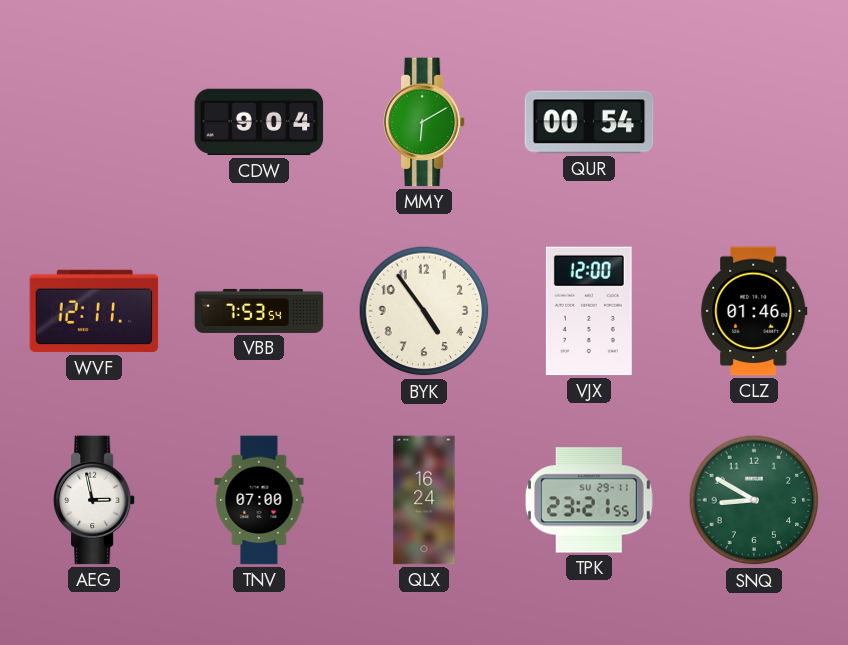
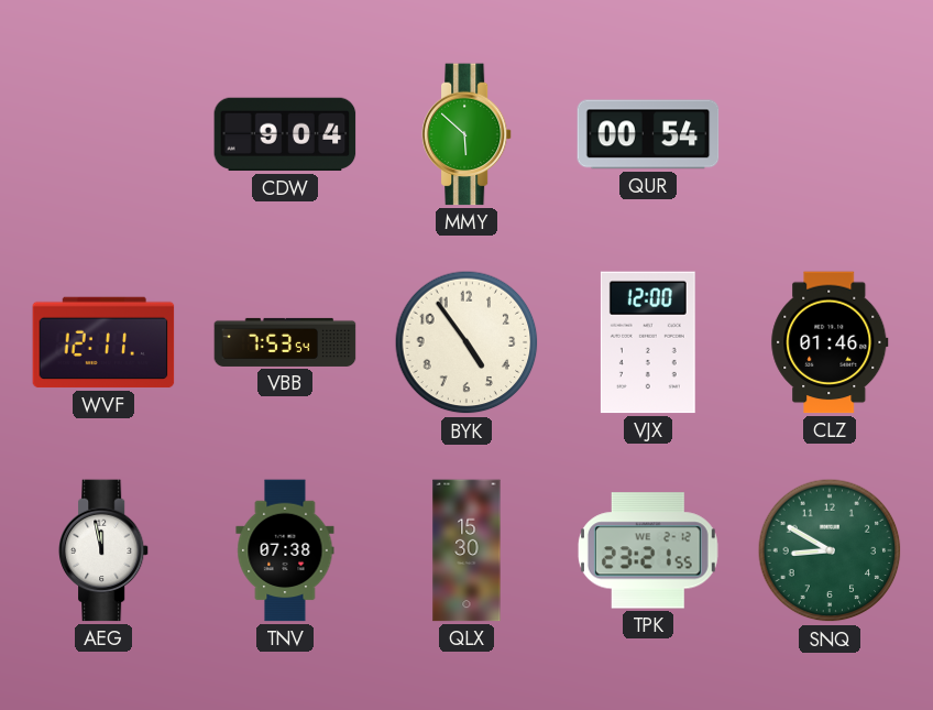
MMY: 6:10 -> 5:52
AEG: 2:58 -> 11:58
TNV: 07:00 -> 07:38
QLX: 16:24 -> 15:30
TPK date: SU 29-11 -> WE 2-12
